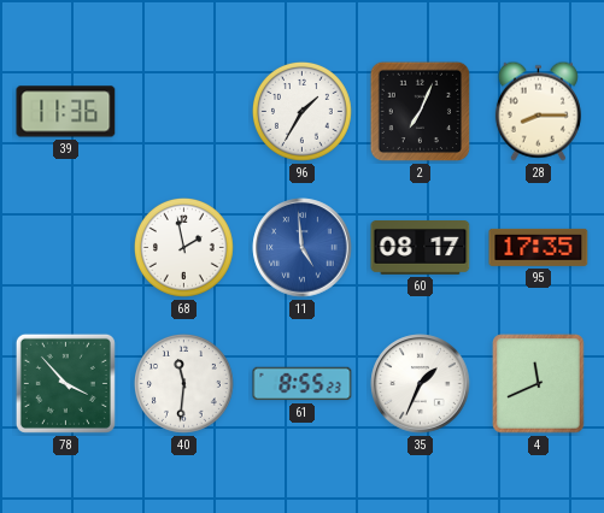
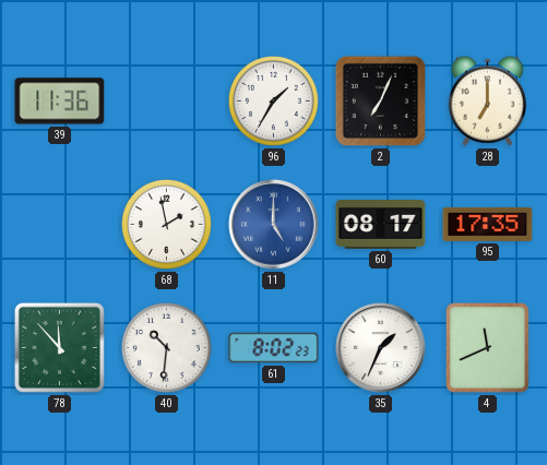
28: 8:15 -> 7:00
11: 4:59 -> 5:00
78: 3:53 -> 11:53
40: 11:31 -> 10:31
61: 8:55 -> 8:02
